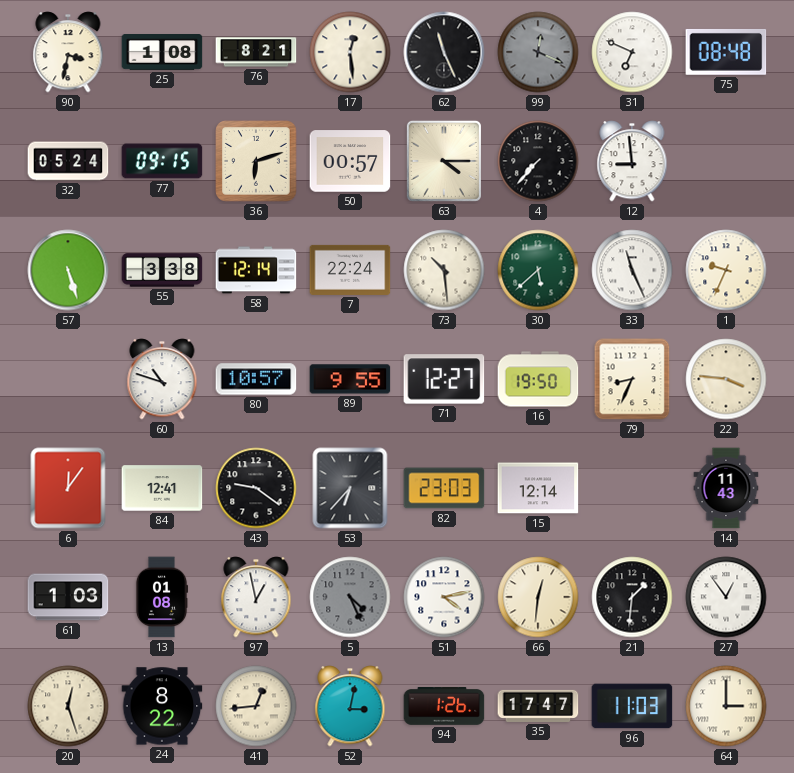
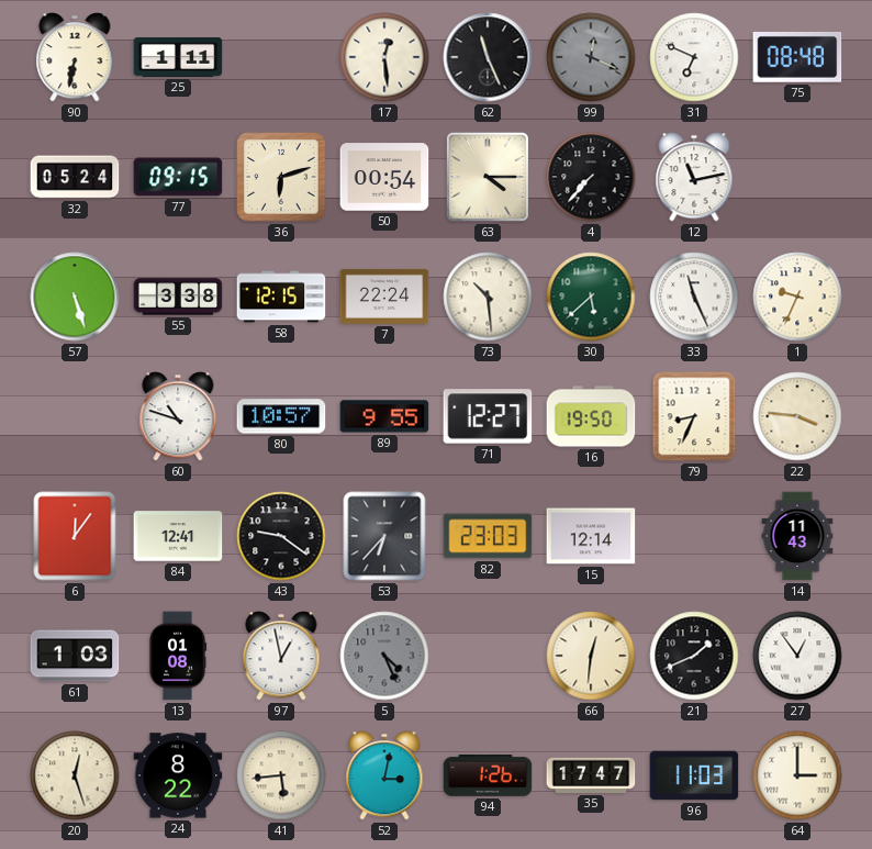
90: 3:32 -> 6:32
25: 1:08 -> 1:11
76: 8:21 -> none
50: 00:57 -> 00:54
12: 8:59 -> 11:13
58: 12:14 -> 12:15
51: 4:13 -> none
21: 1:31 -> 1:41
41: 12:44 -> 5:44
